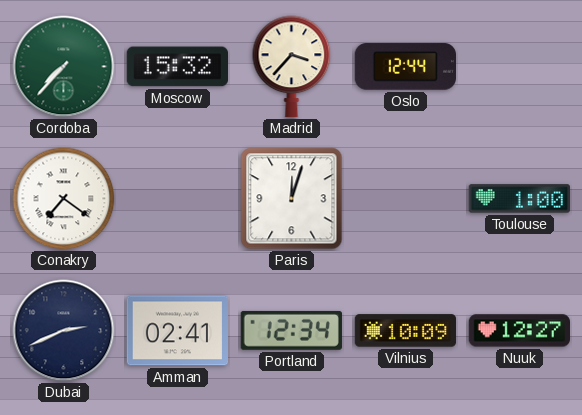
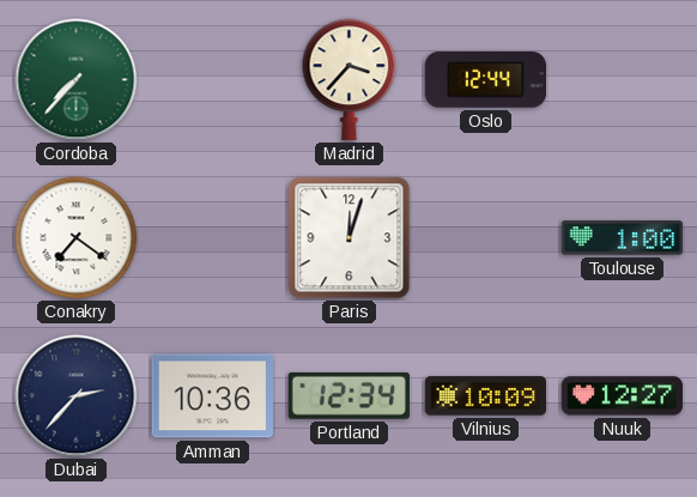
Moscow: 15:32 -> none
Dubai: 2:41 -> 2:37
Amman: 02:41 -> 10:36
